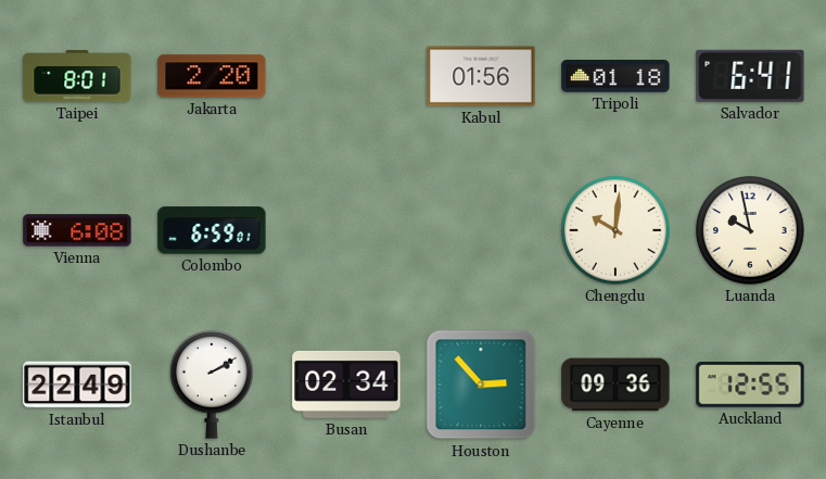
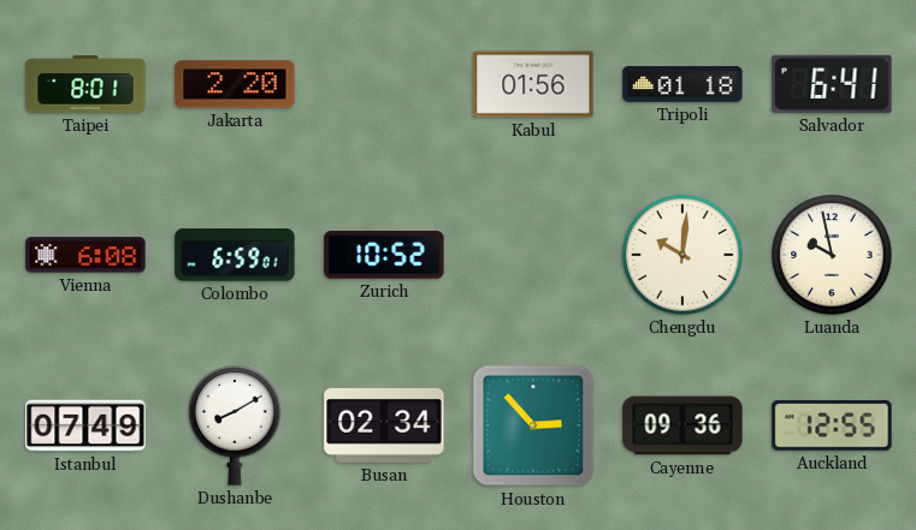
Zurich: none -> 10:52
Istanbul: 22:49 -> 07:49
Dushanbe: 2:10 -> 8:10
